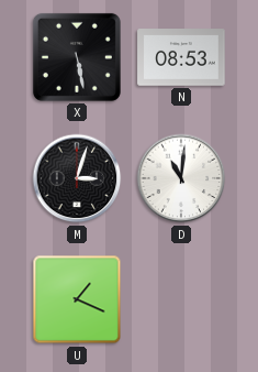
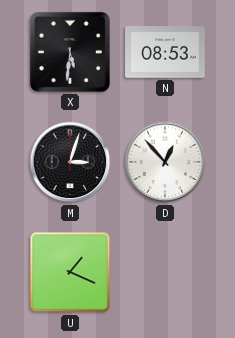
X: 5:28 -> 5:31
D: 11:01 -> 12:53
